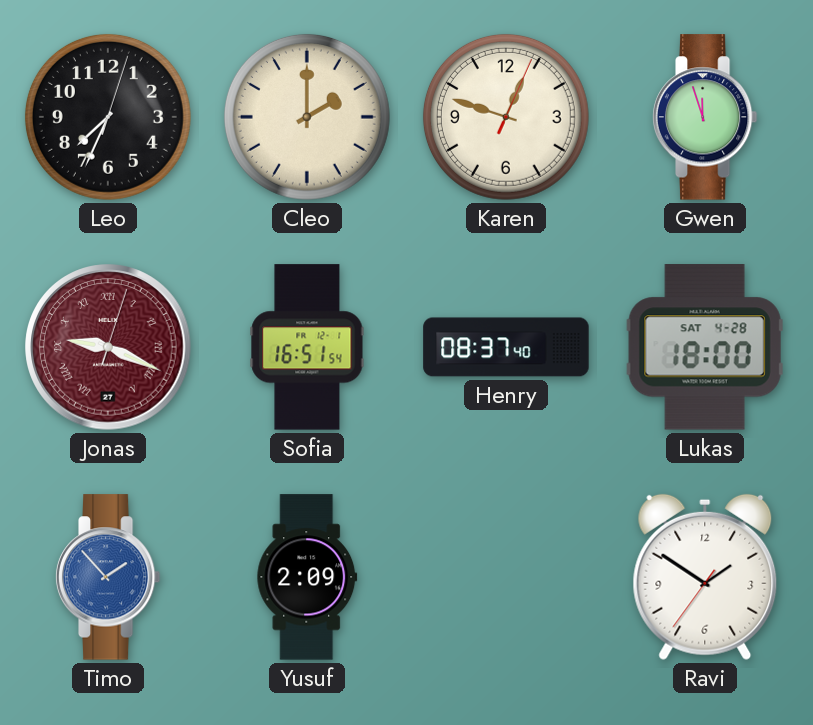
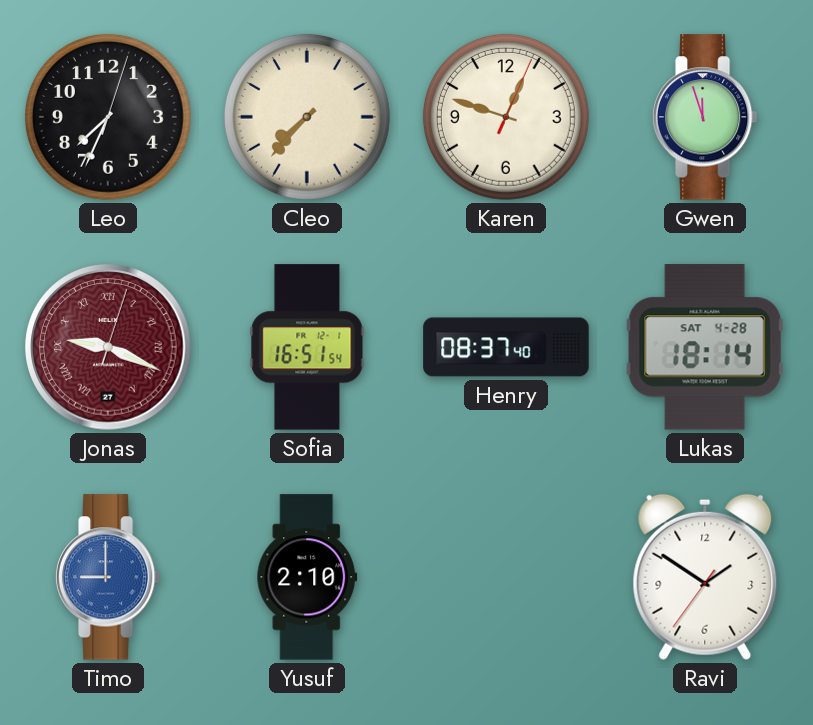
Cleo: 2:00 -> 7:37
Lukas: 18:00 -> 18:14
Timo: 1:53 -> 9:00
Yusuf: 2:09 -> 2:10
